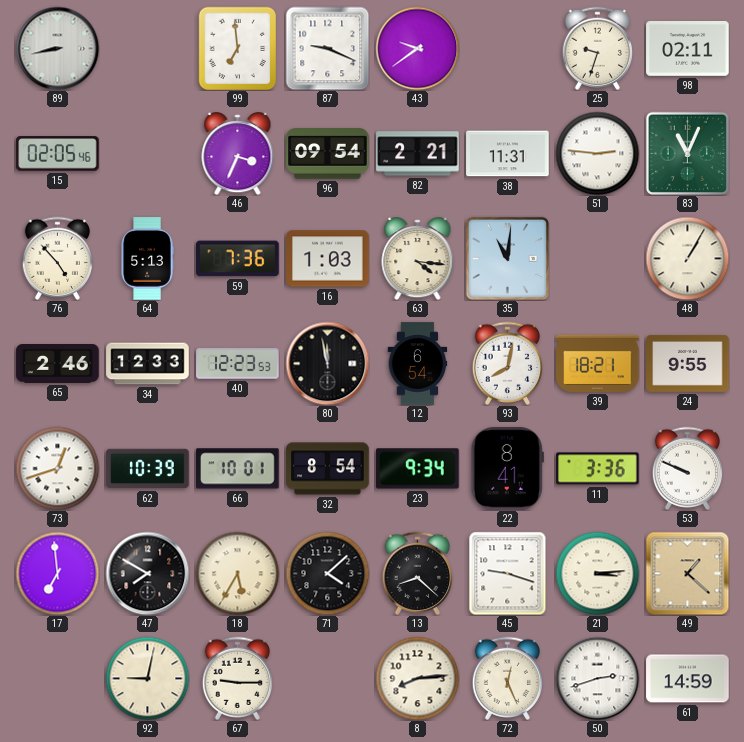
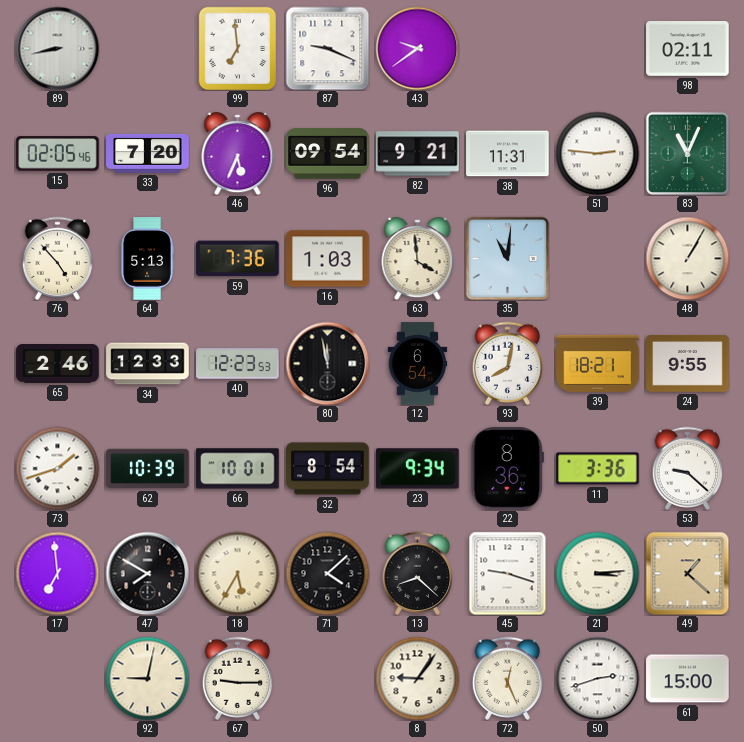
25: 9:33 -> none
33: none -> 7:20
46: 3:34 -> 5:34
82: 2:21 -> 9:21
63: 4:16 -> 3:59
73: 12:42 -> 1:42
22: 8:41 -> 8:36
53: 9:49 -> 9:22
8: 8:14 -> 9:06
61: 14:59 -> 15:00
